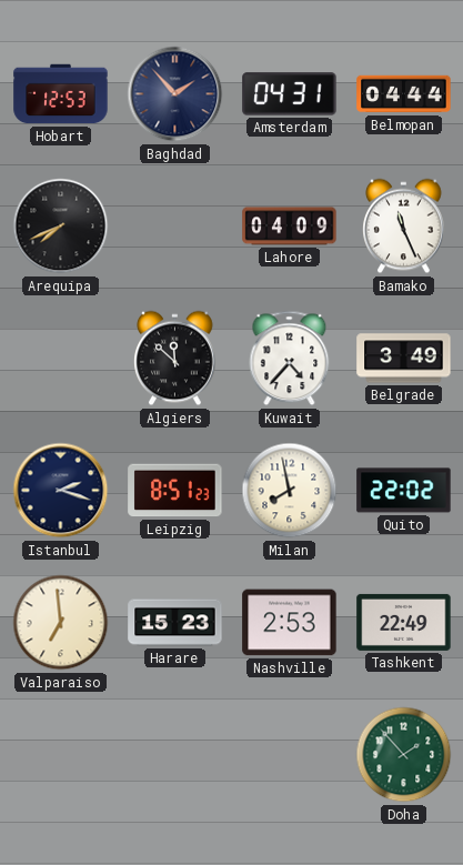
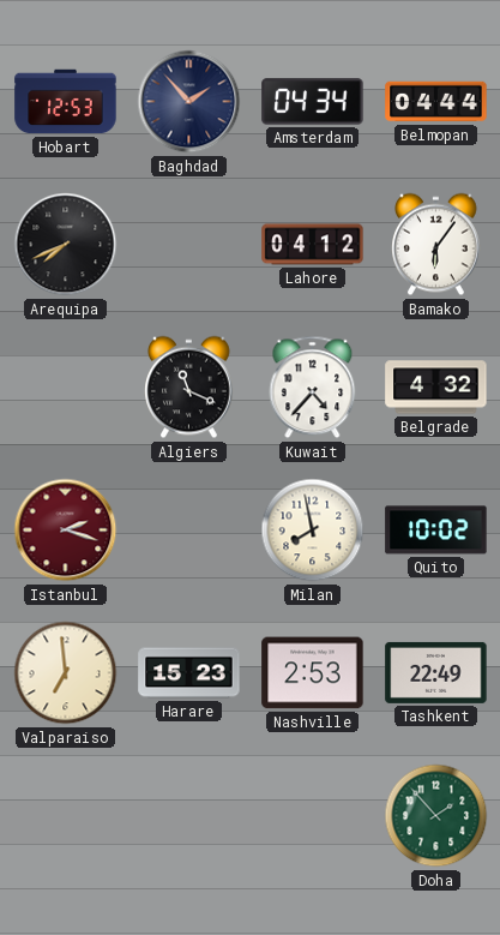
Amsterdam: 04:31 -> 04:34
Lahore: 04:09 -> 04:12
Bamako: 11:26 -> 6:06
Algiers: 11:52 -> 11:19
Belgrade: 3:49 -> 4:32
Istanbul dial: navy -> burgundy
Leipzig: 8:51 -> none
Quito: 22:02 -> 10:02
